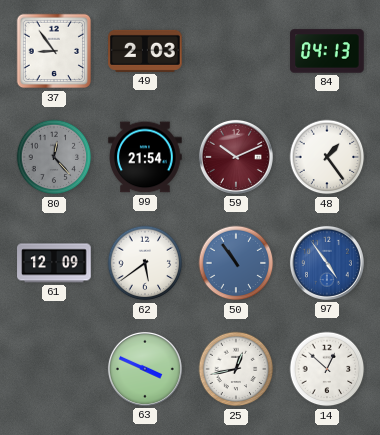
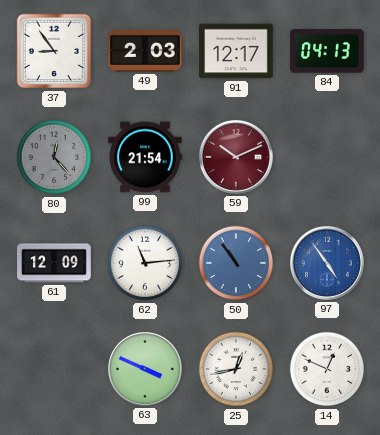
91: none -> 12:17
48: 1:24 -> none
62: 5:39 -> 11:14
14: 12:52 -> 12:49
